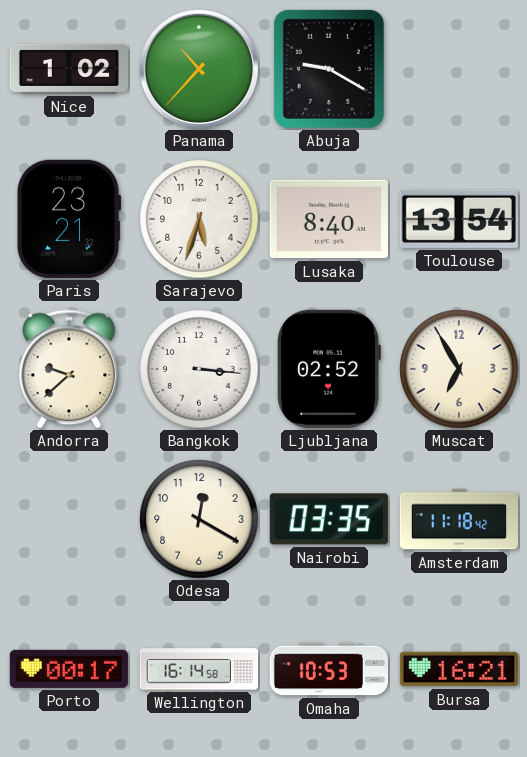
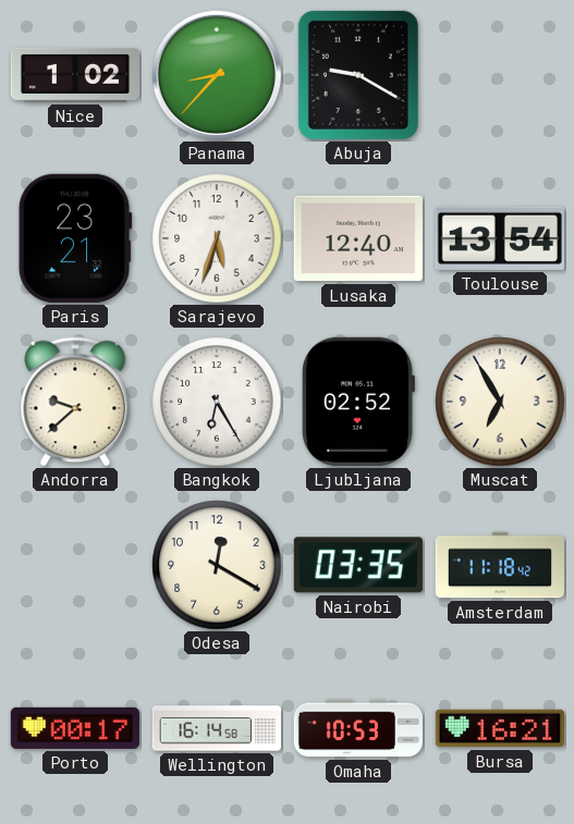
Panama: 10:37 -> 8:37
Lusaka: 8:40 -> 12:40
Bangkok: 3:16 -> 6:25
